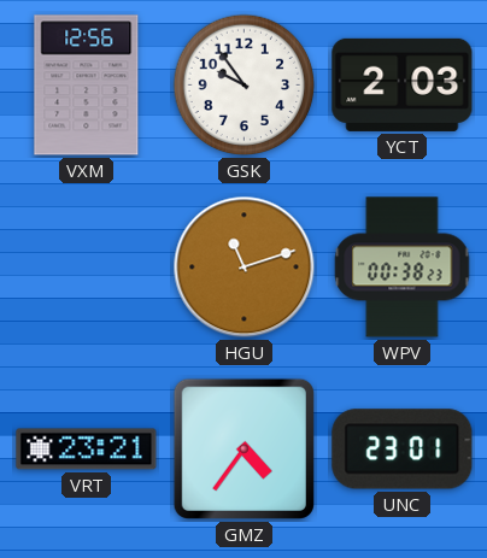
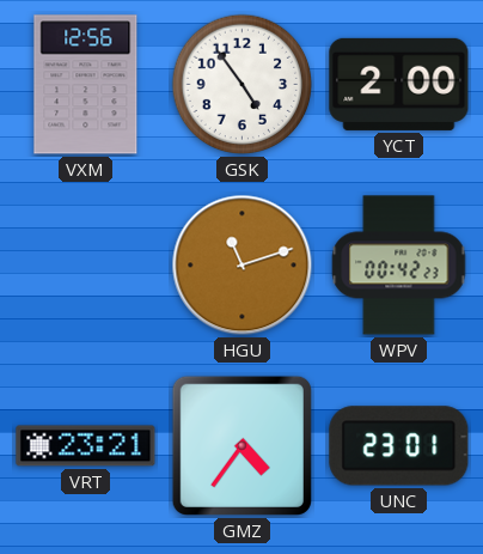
GSK: 9:54 -> 4:54
YCT: 2:03 -> 2:00
WPV: 00:38 -> 00:42
